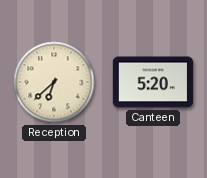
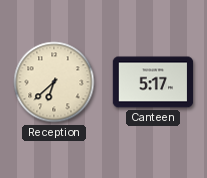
Canteen: 5:20 -> 5:17
